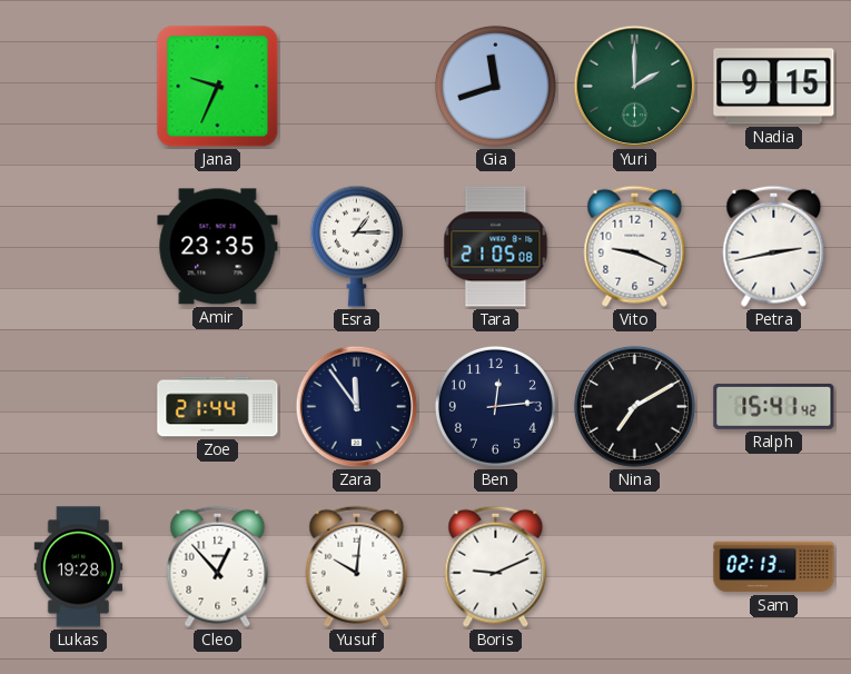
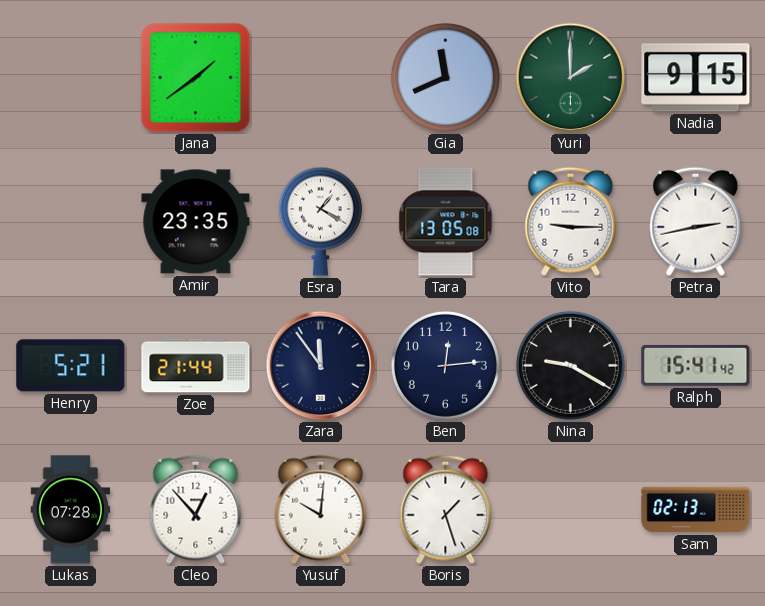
Jana: 9:34 -> 1:39
Gia: 11:42 -> 11:41
Esra: 1:15 -> 1:20
Tara: 21:05 -> 13:05
Vito: 9:19 -> 9:15
Henry: none -> 5:21
Nina: 7:10 -> 9:20
Lukas: 19:28 -> 07:28
Boris: 9:11 -> 1:27
